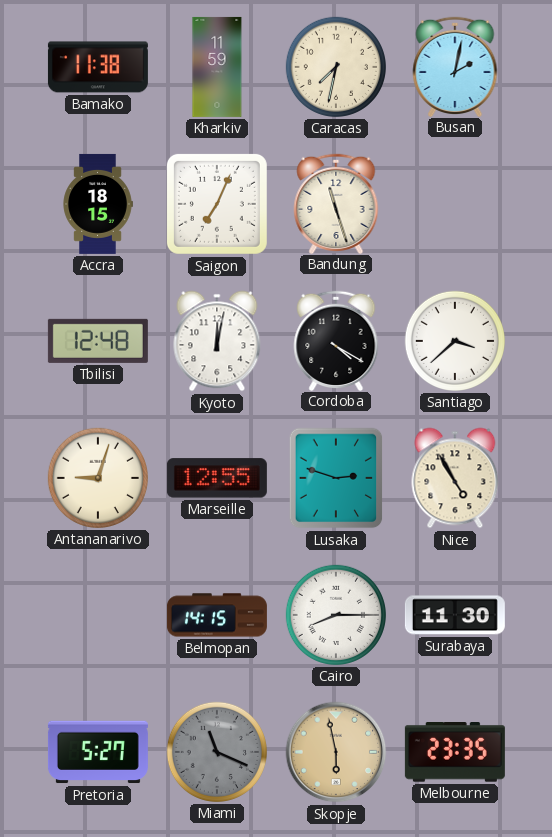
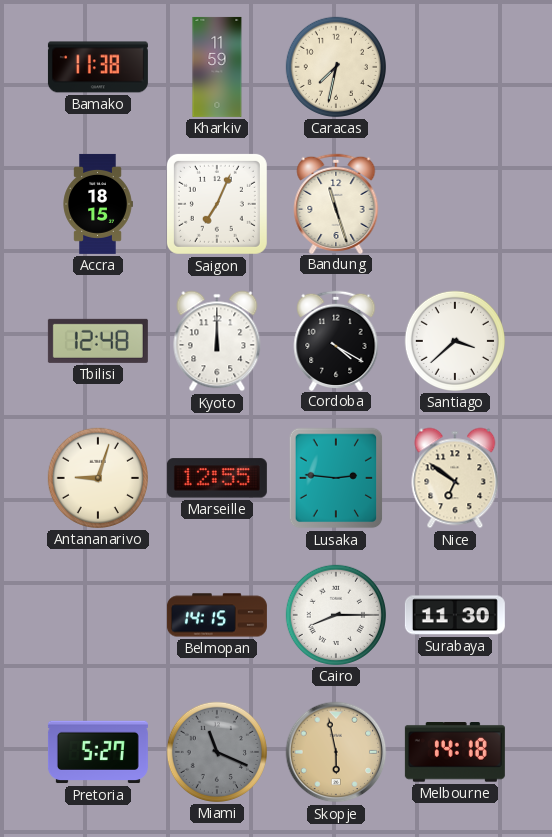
Busan: 2:02 -> none
Kyoto: 12:02 -> 12:00
Lusaka: 2:48 -> 2:46
Nice: 4:55 -> 6:51
Melbourne: 23:35 -> 14:18
